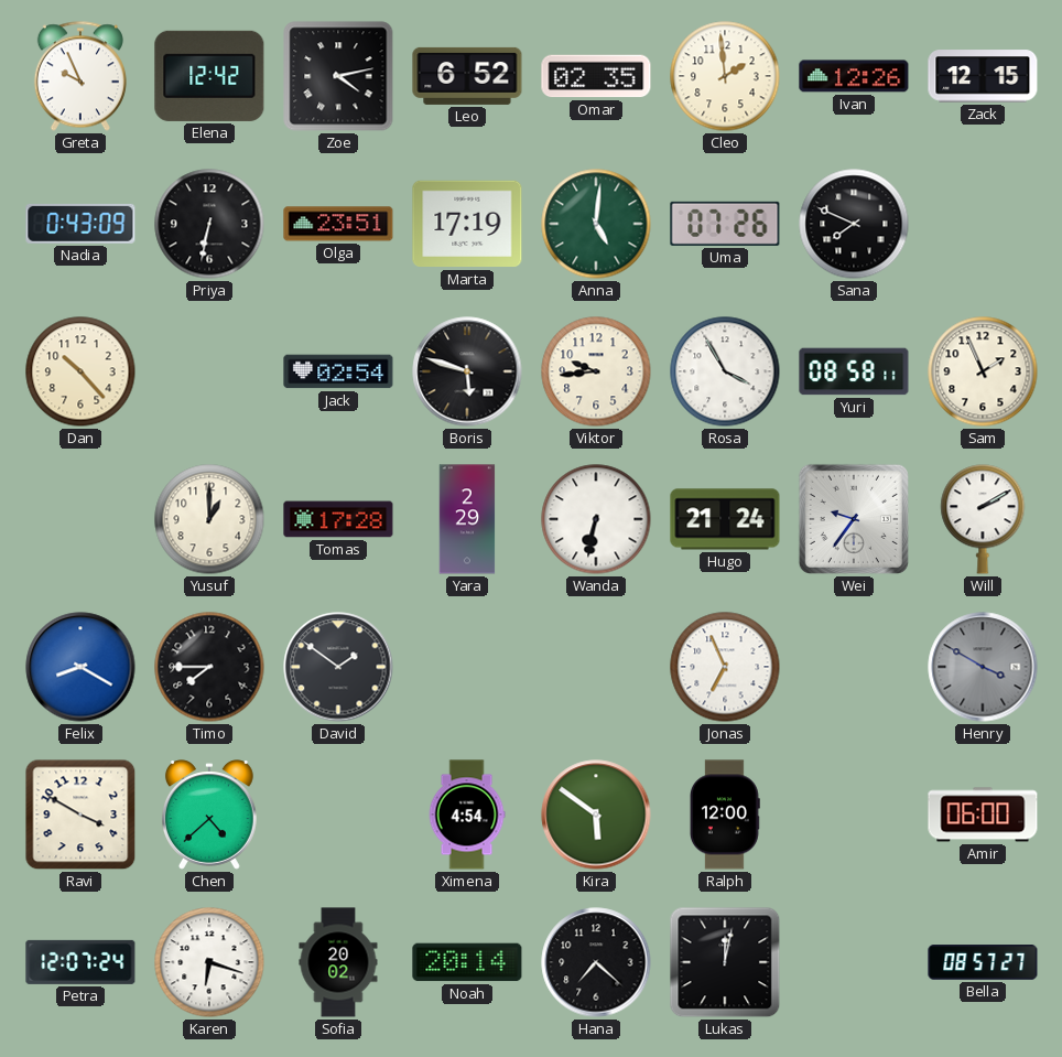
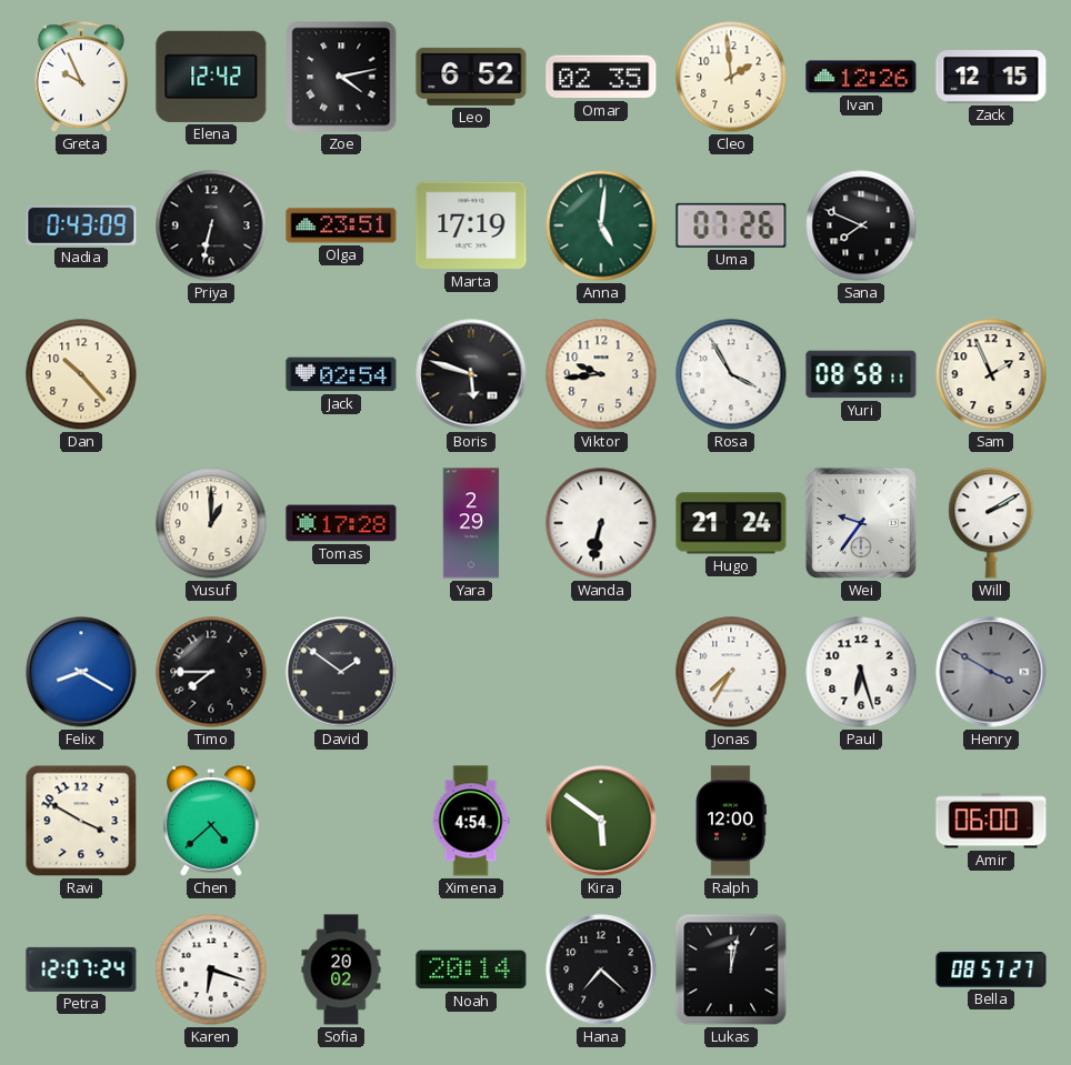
Jonas: 6:56 -> 7:35
Paul: none -> 6:27
